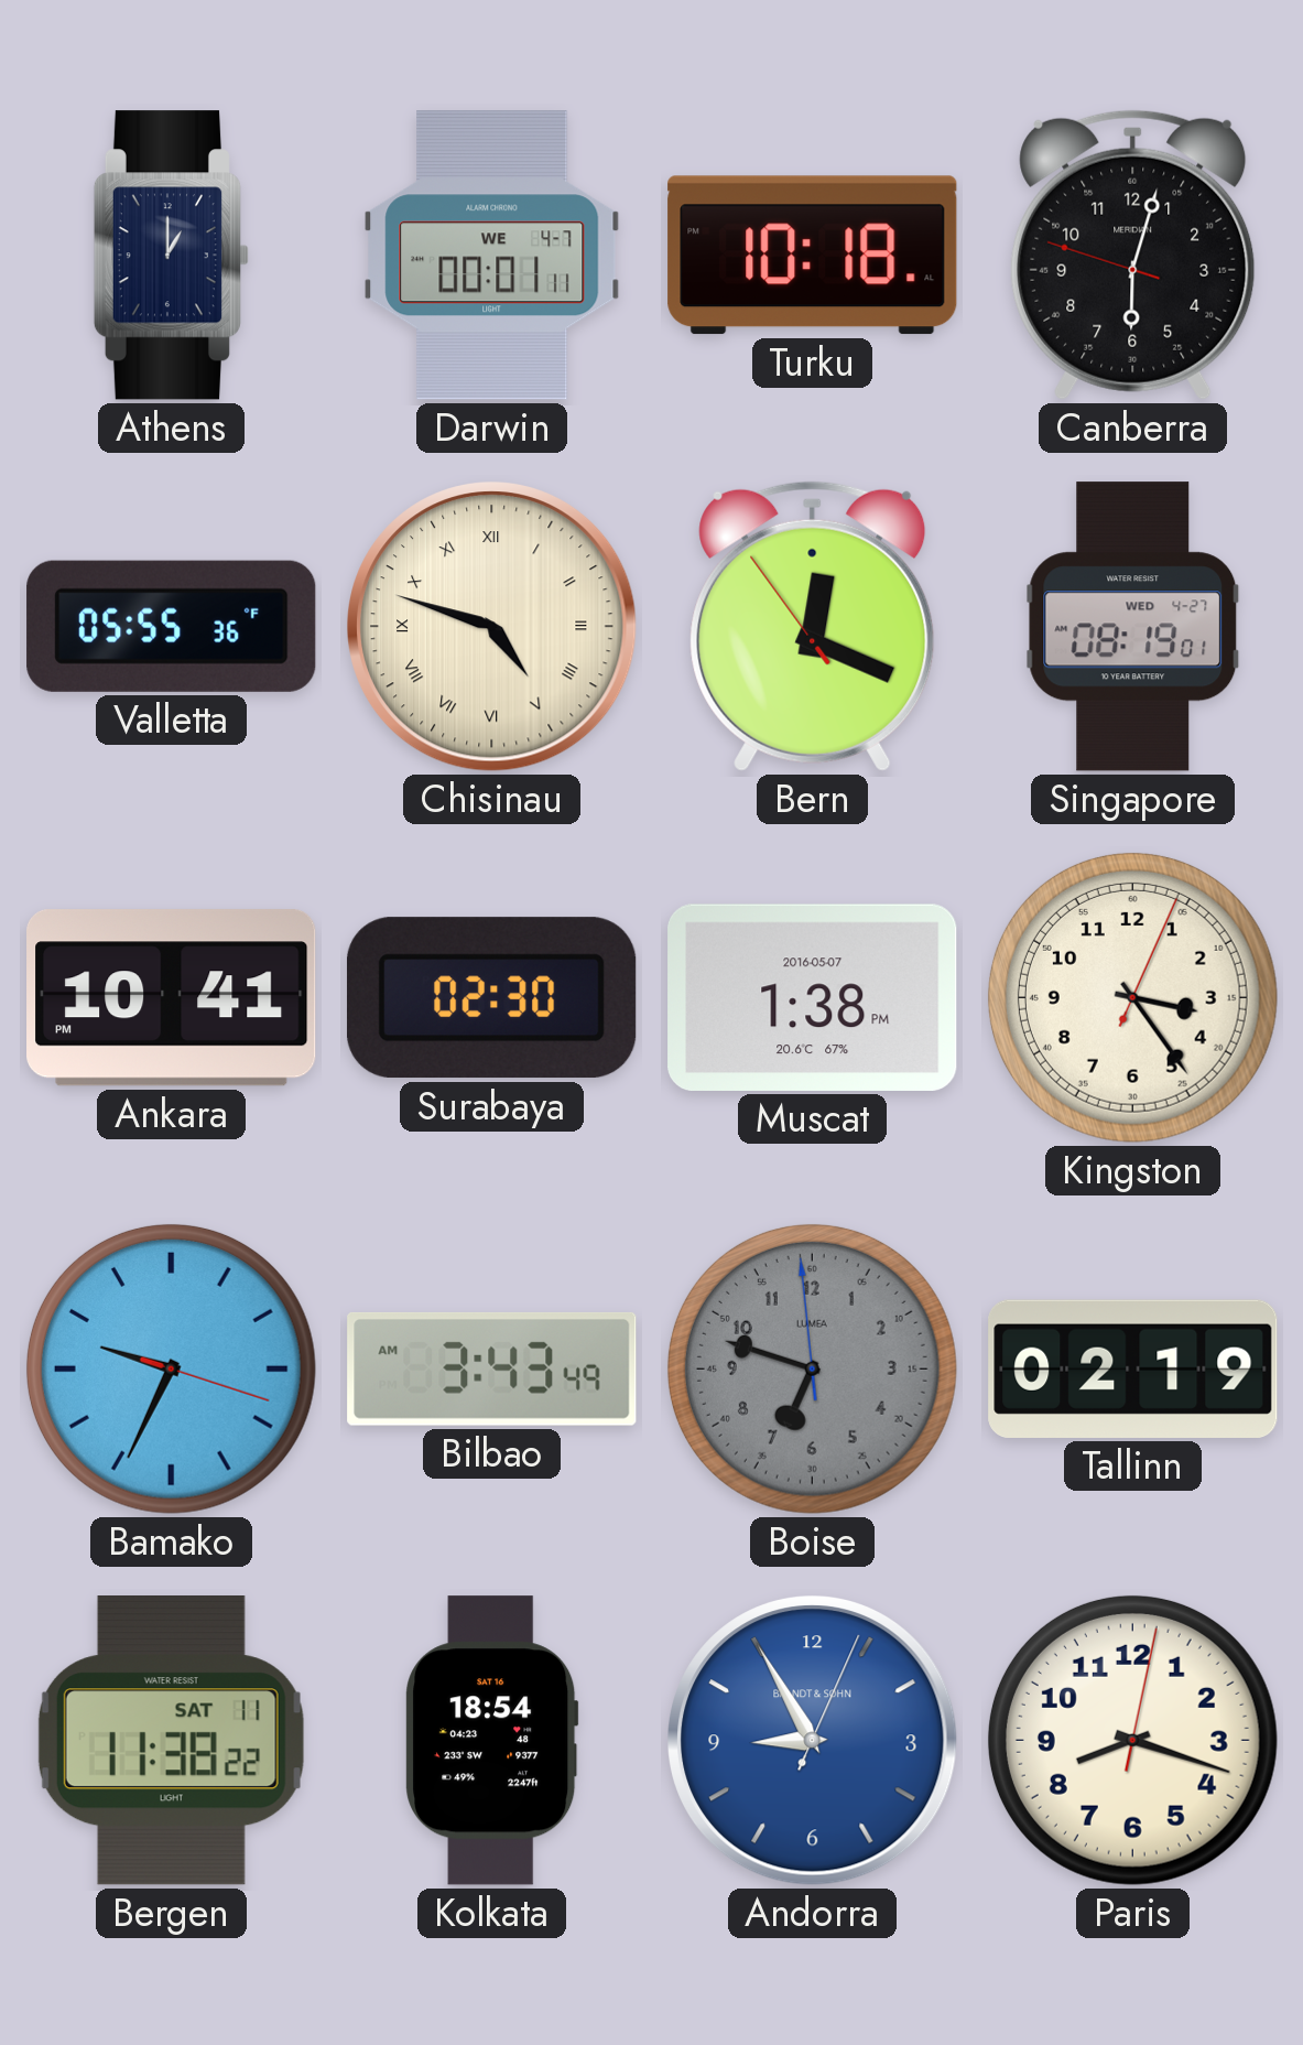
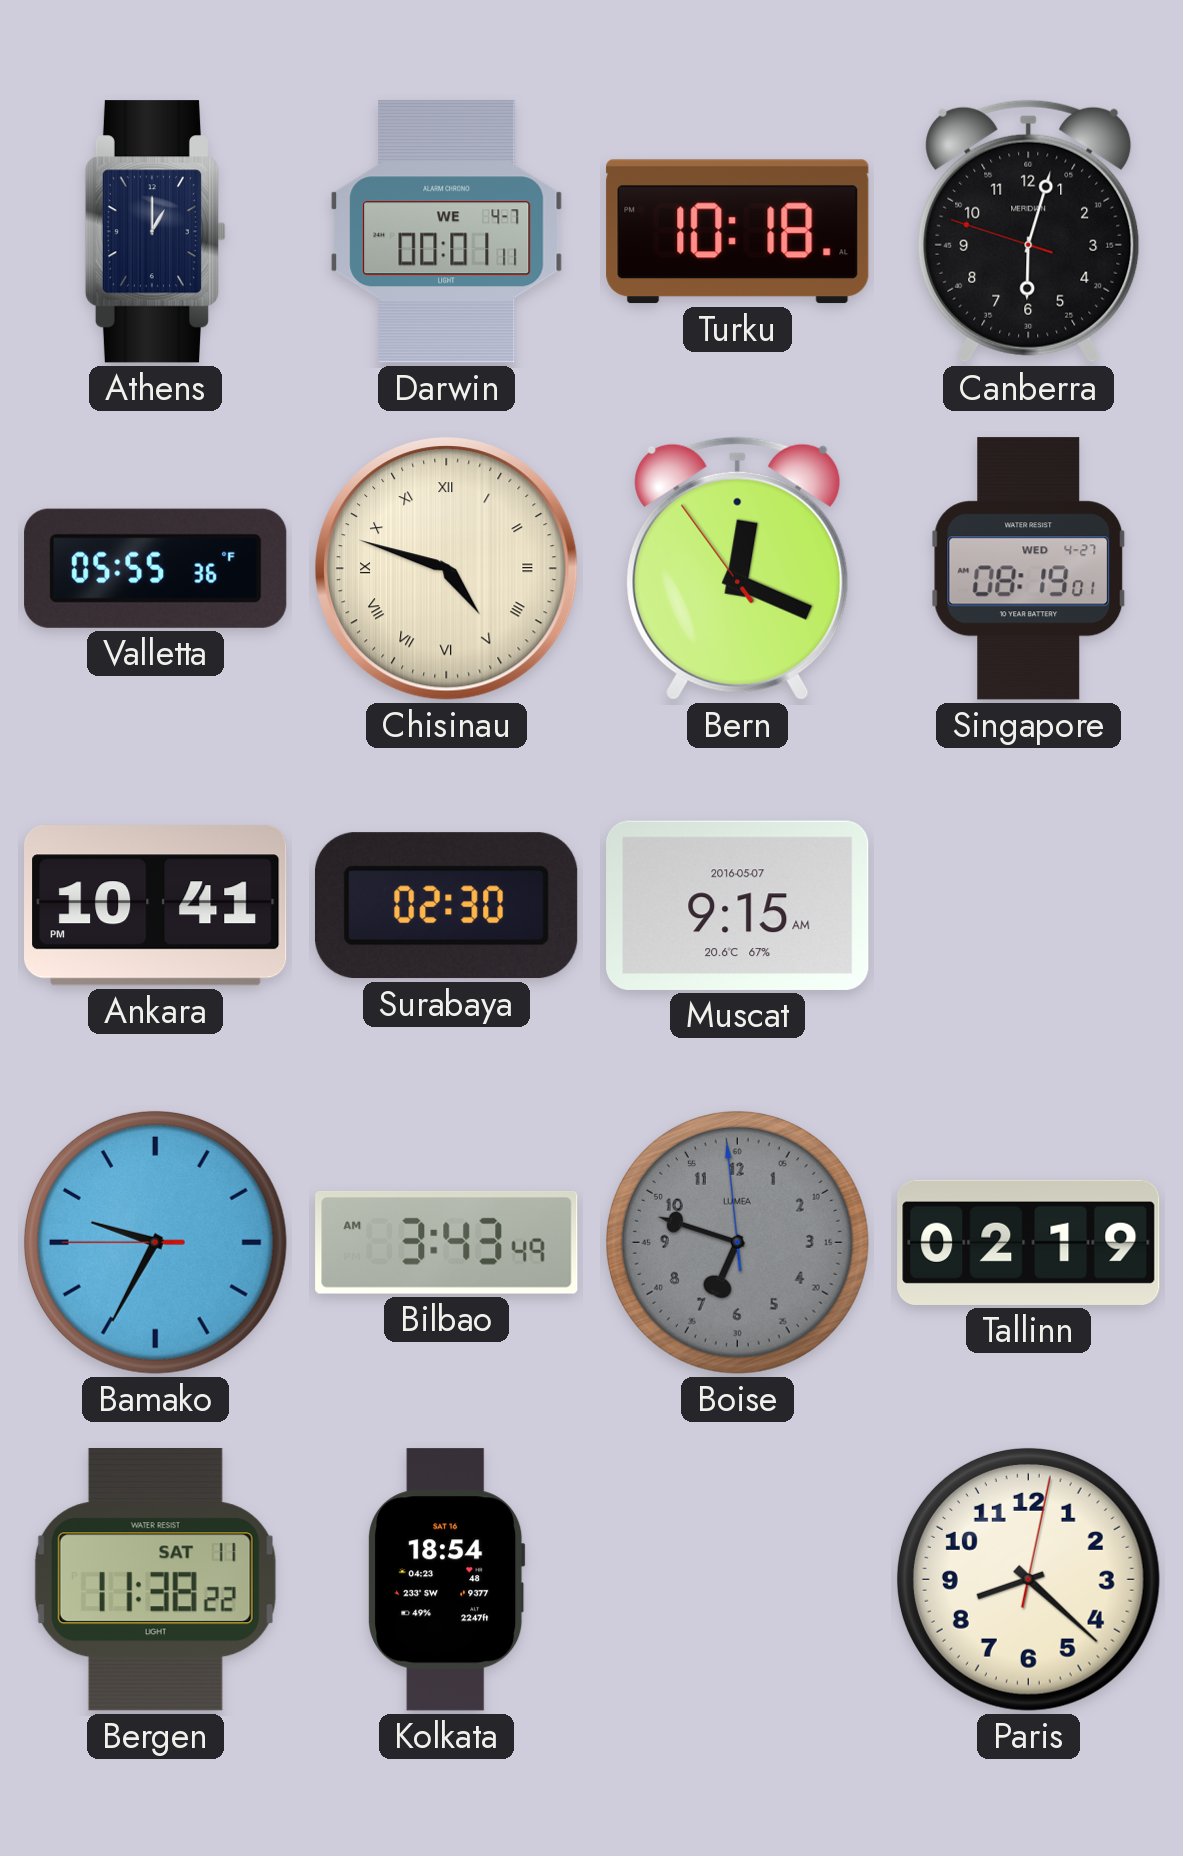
Muscat: 1:38 -> 9:15
Kingston: 3:24 -> none
Bamako: 9:34:18 -> 9:34:45
Andorra: 8:55 -> none
Paris: 8:18 -> 8:22
